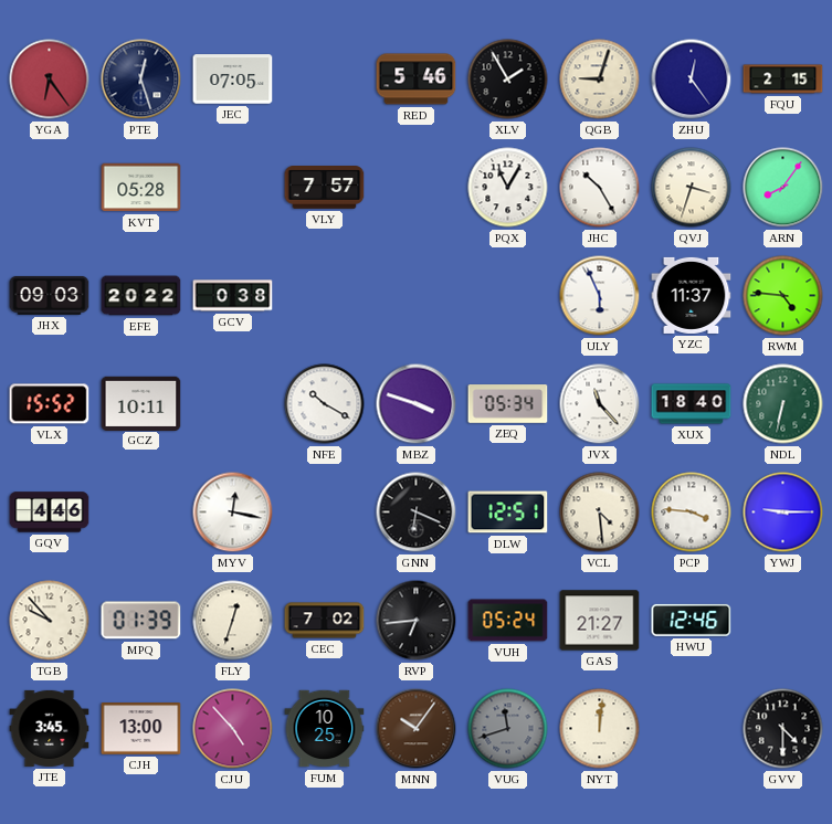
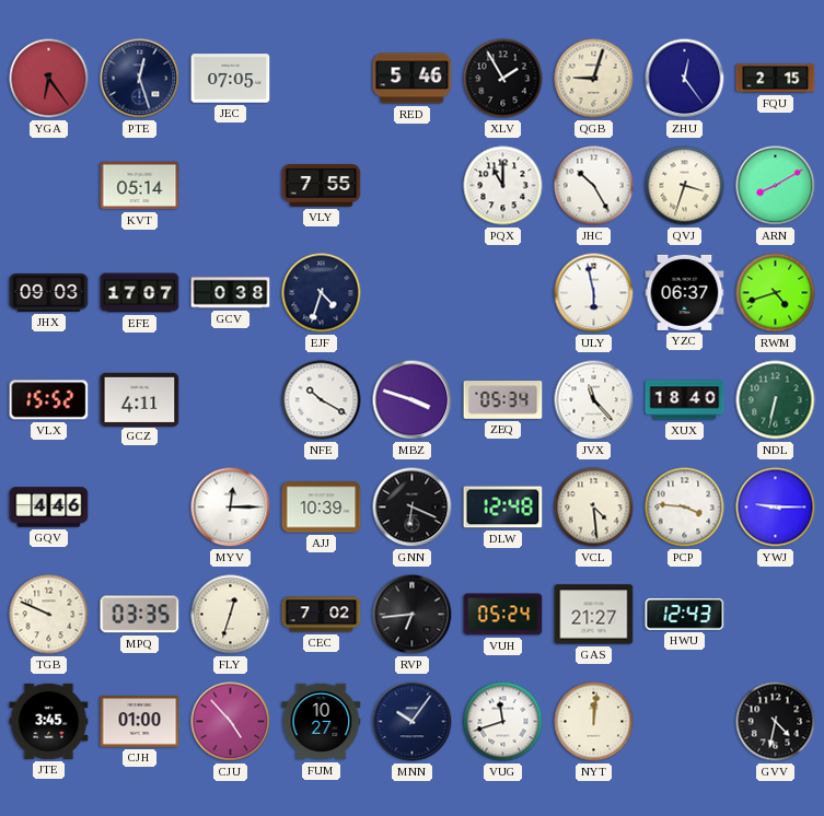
KVT: 05:28 -> 05:14
VLY: 7:57 -> 7:55
PQX: 11:05 -> 11:00
ARN: 8:06 -> 8:10
EFE: 20:22 -> 17:07
EJF: none -> 4:33
ULY: 5:56 -> 5:58
YZC: 11:37 -> 06:37
RWM: 4:46 -> 4:42
GCZ: 10:11 -> 4:11
MYV: 12:17 -> 12:15
AJJ: none -> 10:39
DLW: 12:51 -> 12:48
TGB: 9:53 -> 9:49
MPQ: 01:39 -> 03:35
HWU: 12:46 -> 12:43
CJH: 13:00 -> 01:00
FUM: 10:25 -> 10:27
MNN dial: brown -> navy
VUG dial: grey -> white
GVV: 4:30 -> 4:32
